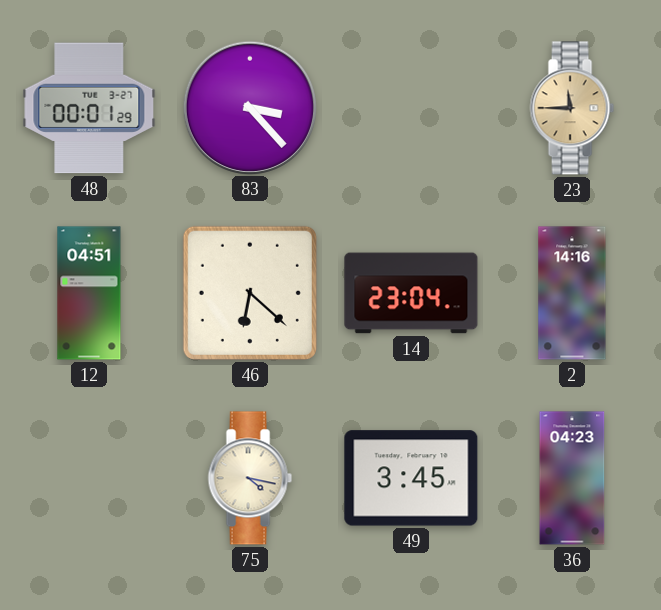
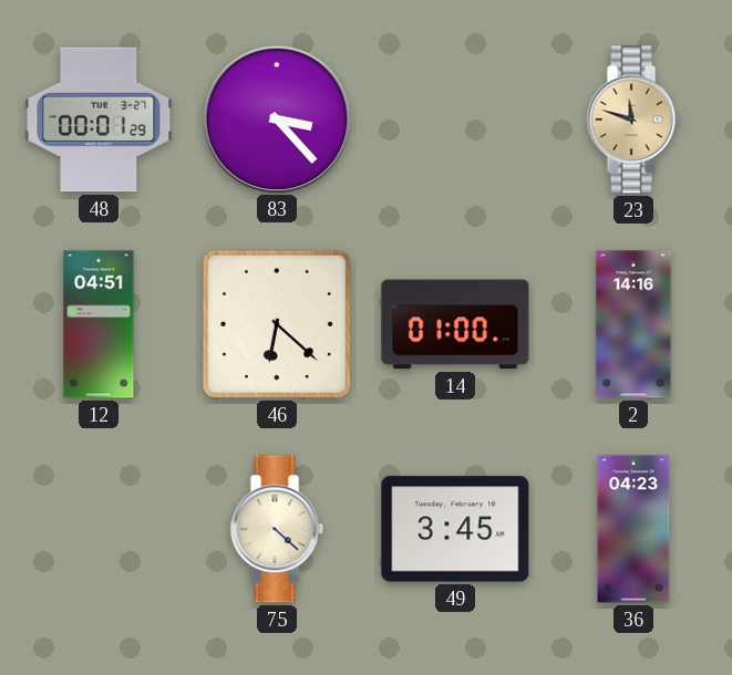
23: 11:45 -> 11:48
14: 23:04 -> 01:00
75: 4:17 -> 4:22
